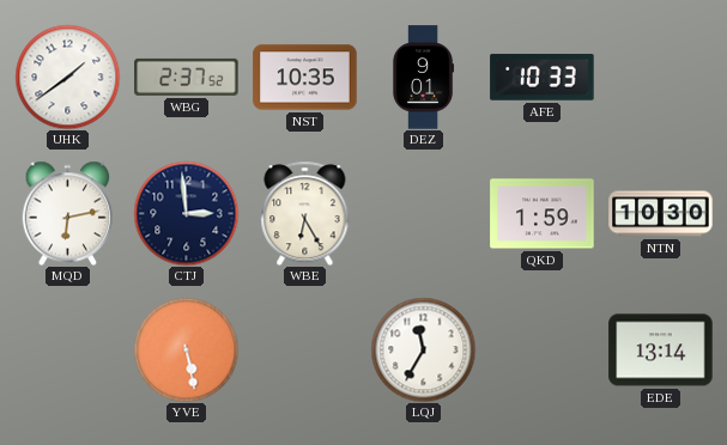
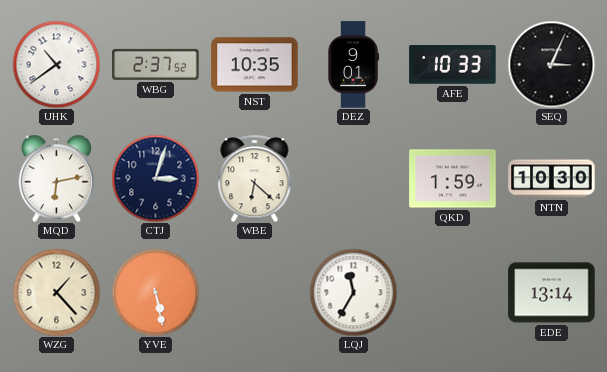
UHK: 1:39 -> 10:39
SEQ: none -> 3:04
CTJ: 2:59 -> 3:03
WBE: 6:25 -> 6:22
WZG: none -> 1:23
